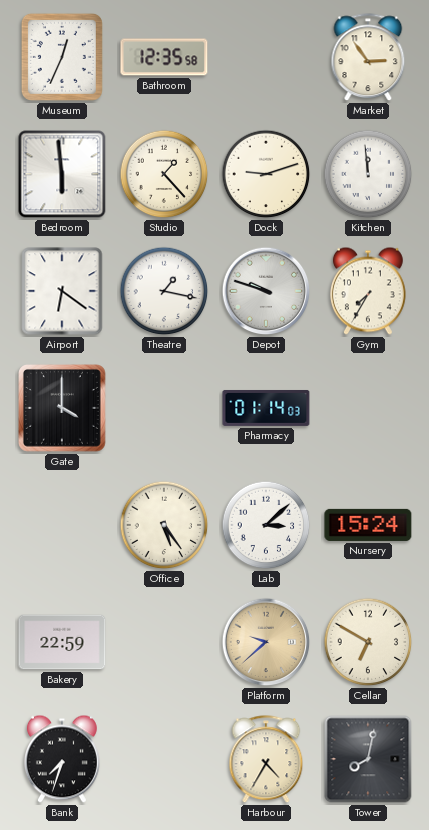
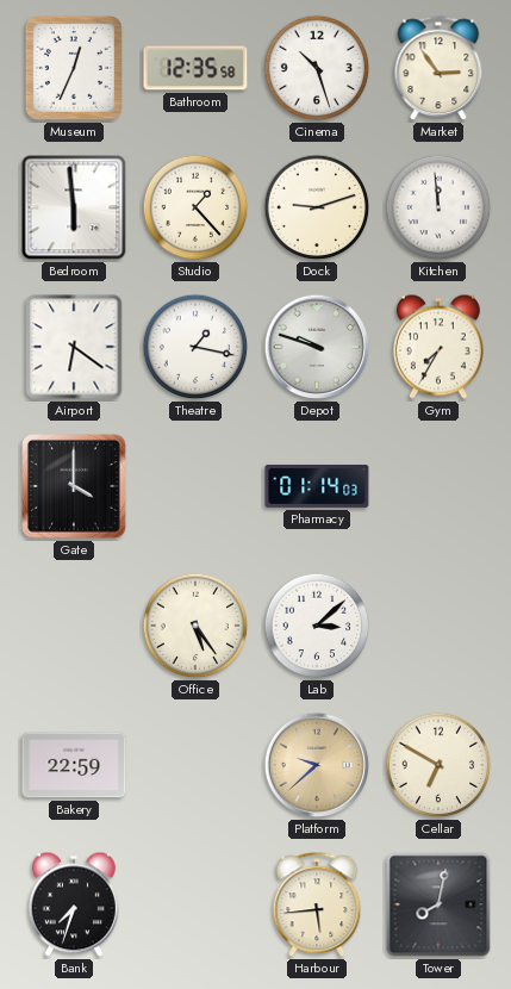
Cinema: none -> 10:27
Nursery: 15:24 -> none
Harbour: 4:35 -> 5:44
